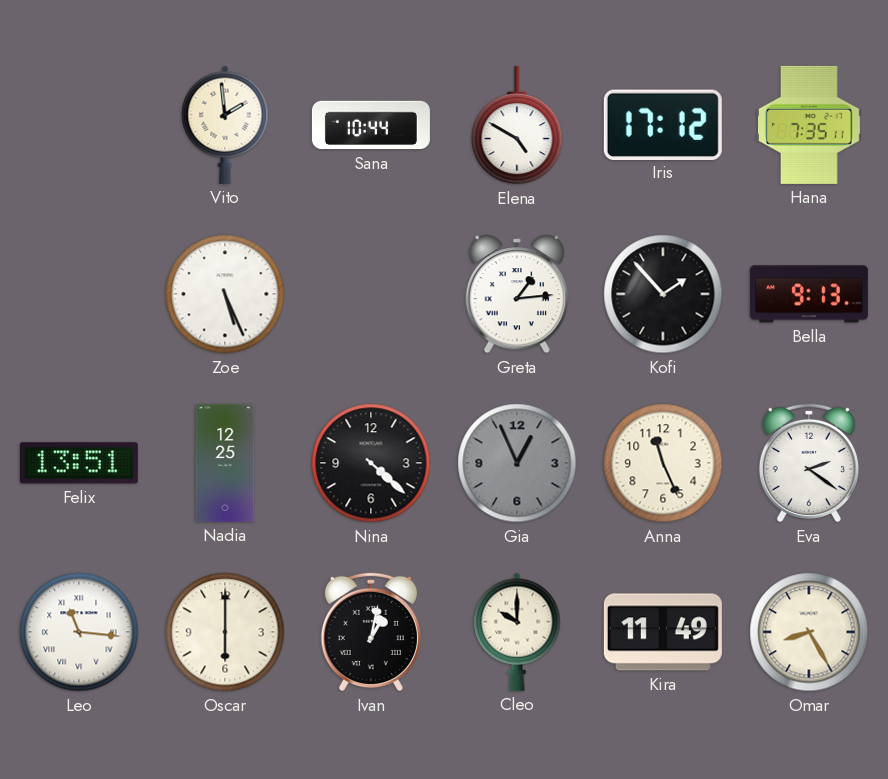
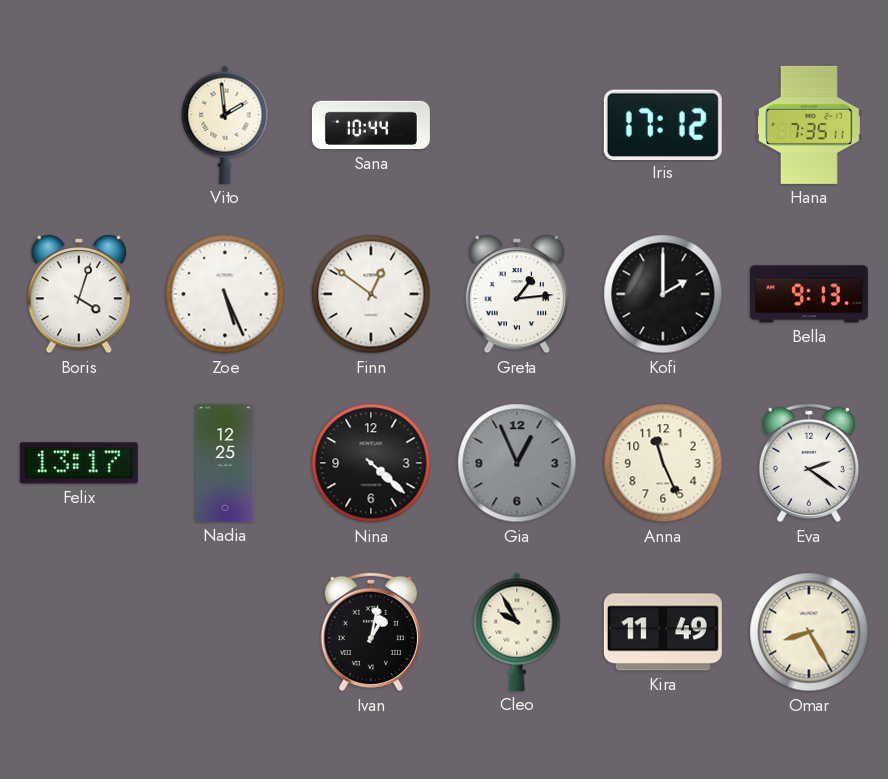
Elena: 4:50 -> none
Boris: none -> 4:03
Finn: none -> 12:51
Kofi: 1:53 -> 2:00
Felix: 13:51 -> 13:17
Leo: 11:16 -> none
Oscar: 6:00 -> none
Cleo: 10:00 -> 9:55
